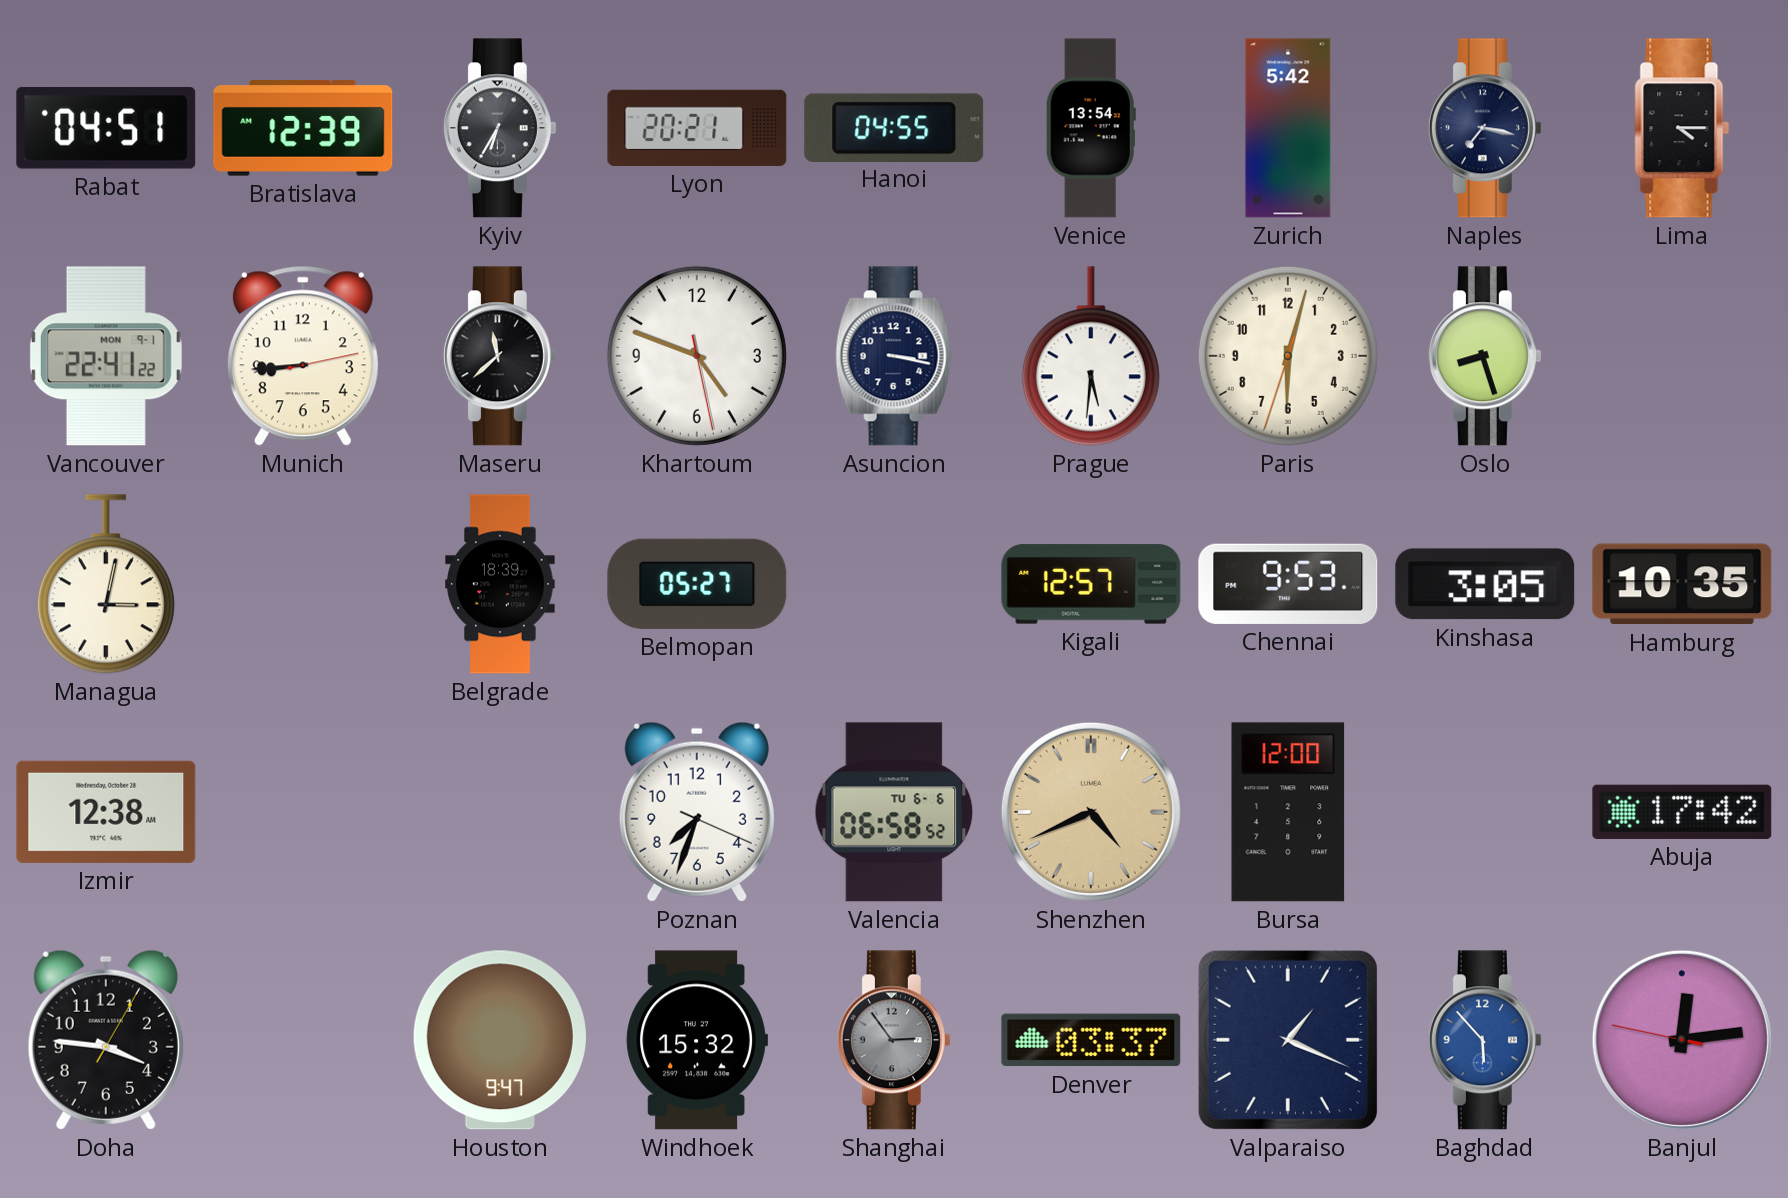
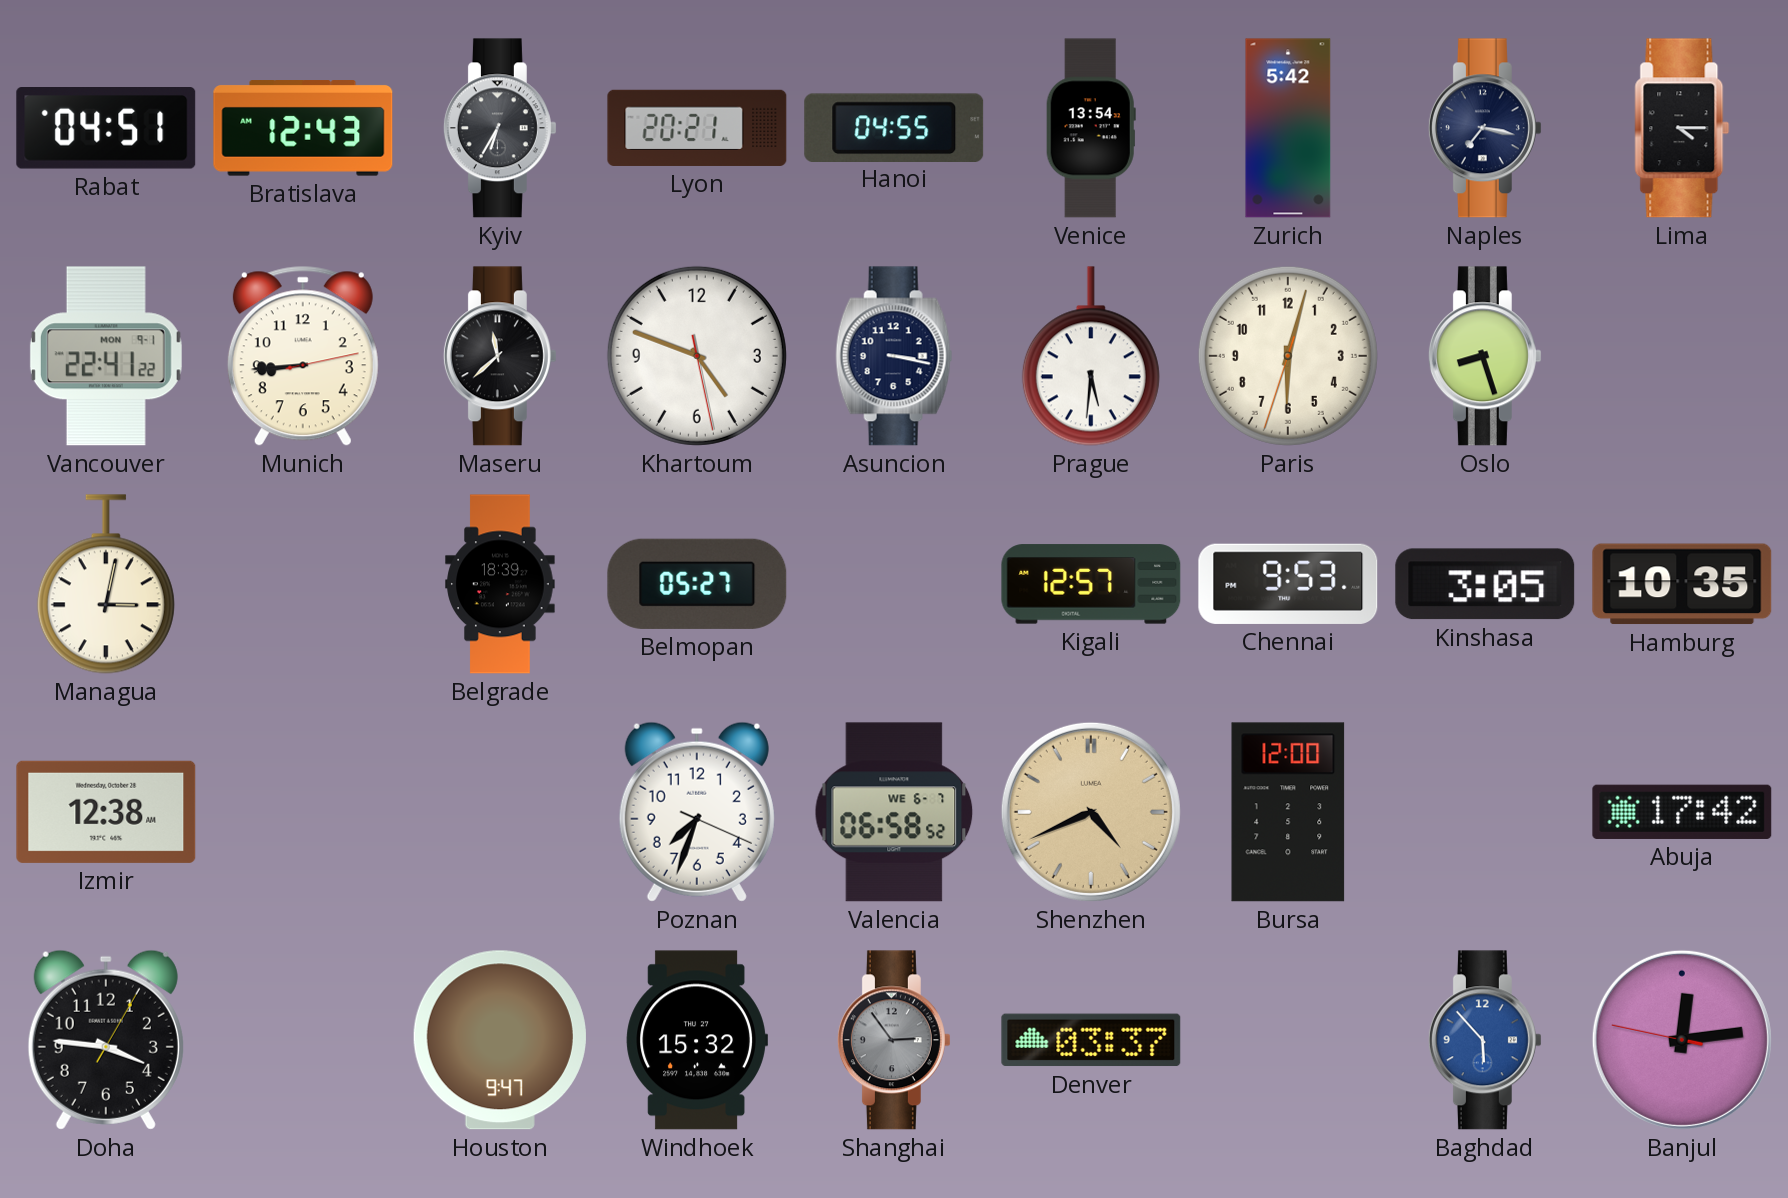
Bratislava: 12:39 -> 12:43
Valencia date: TU 6-6 -> WE 6-7
Valparaiso: 1:19 -> none
